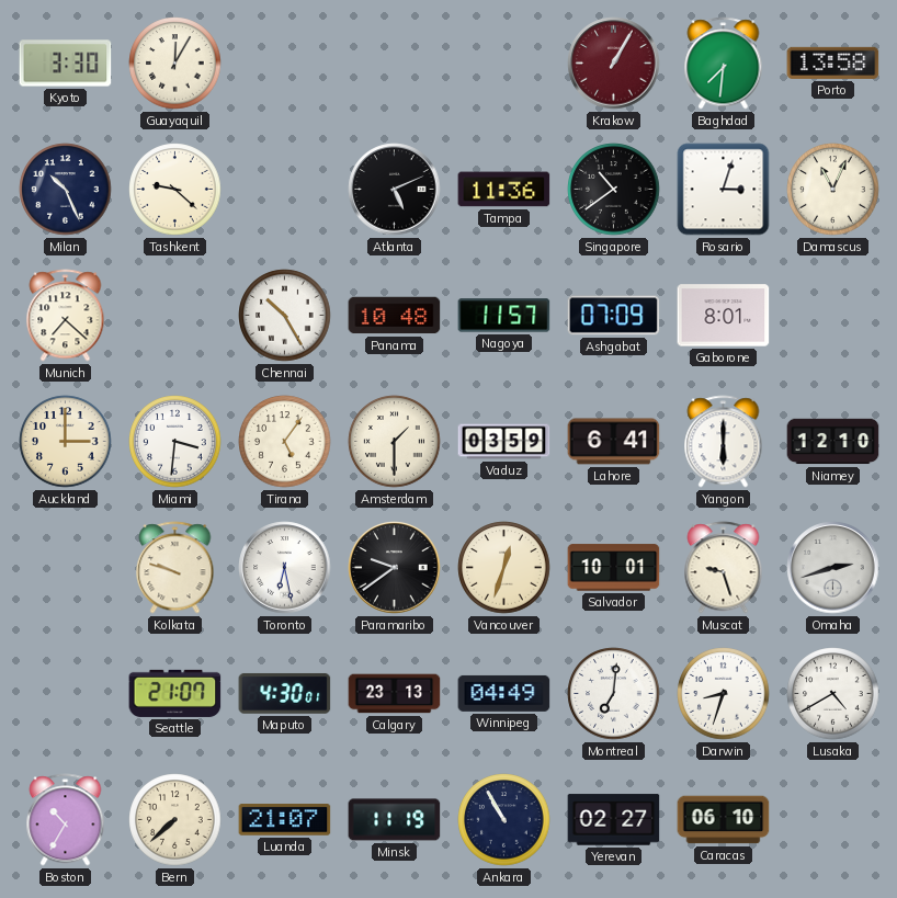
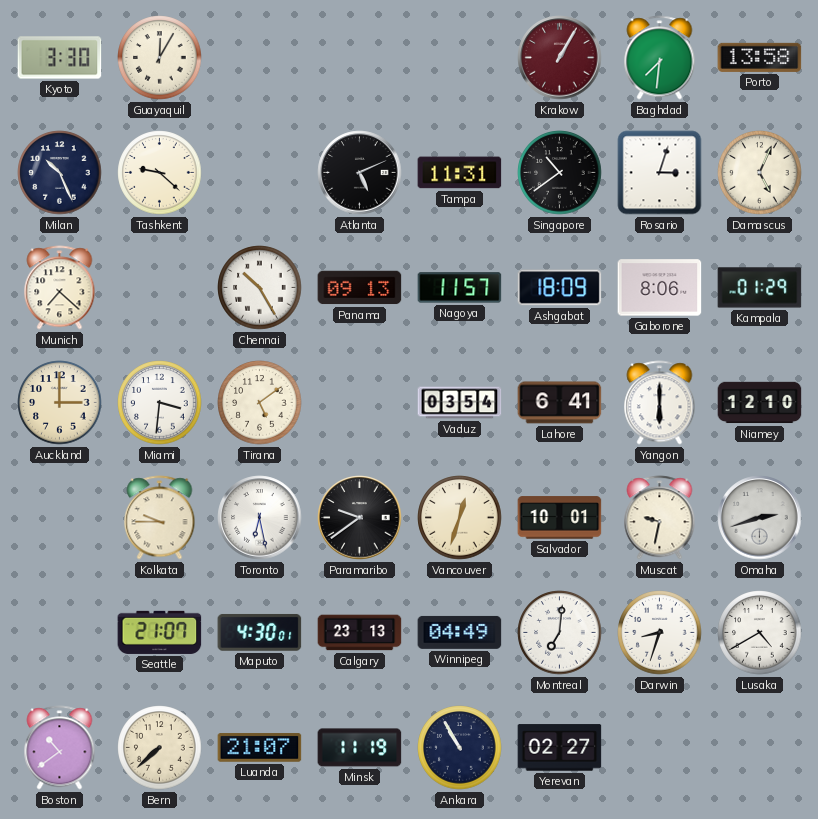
Tampa: 11:36 -> 11:31
Damascus: 11:04 -> 5:04
Panama: 10:48 -> 09:13
Ashgabat: 07:09 -> 18:09
Gaborone: 8:01 -> 8:06
Kampala: none -> 01:29
Tirana: 5:06 -> 5:09
Amsterdam: 1:30 -> none
Vaduz: 03:59 -> 03:54
Kolkata: 9:48 -> 9:45
Muscat: 9:27 -> 9:32
Boston: 10:35 -> 10:39
Caracas: 06:10 -> none
